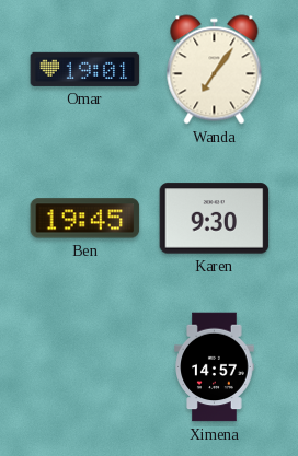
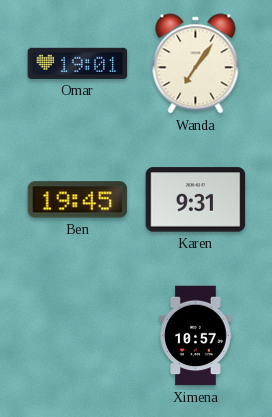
Karen: 9:30 -> 9:31
Ximena: 14:57 -> 10:57
